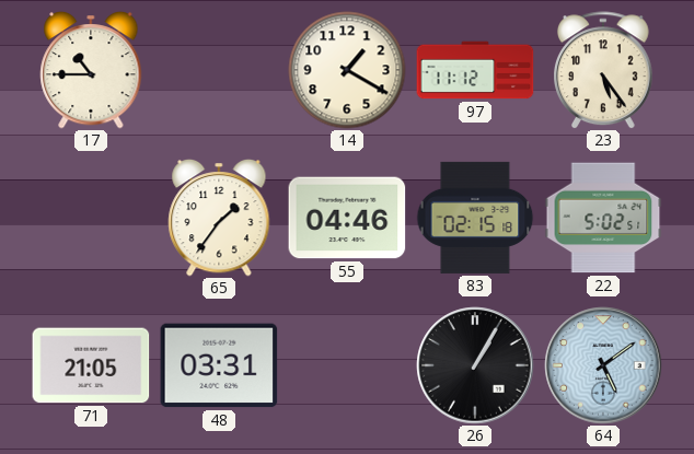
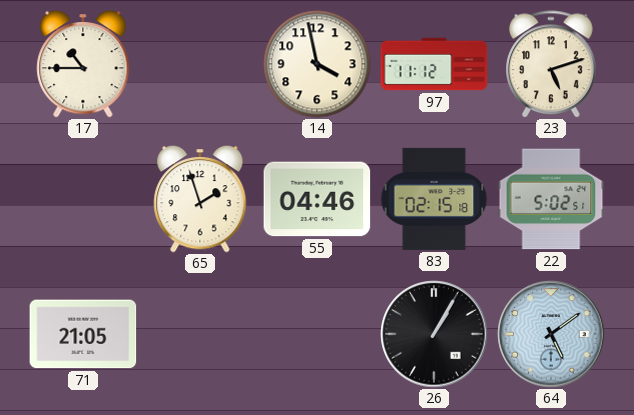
14: 1:20 -> 3:58
23: 5:24 -> 5:12
65: 1:36 -> 1:57
48: 03:31 -> none
